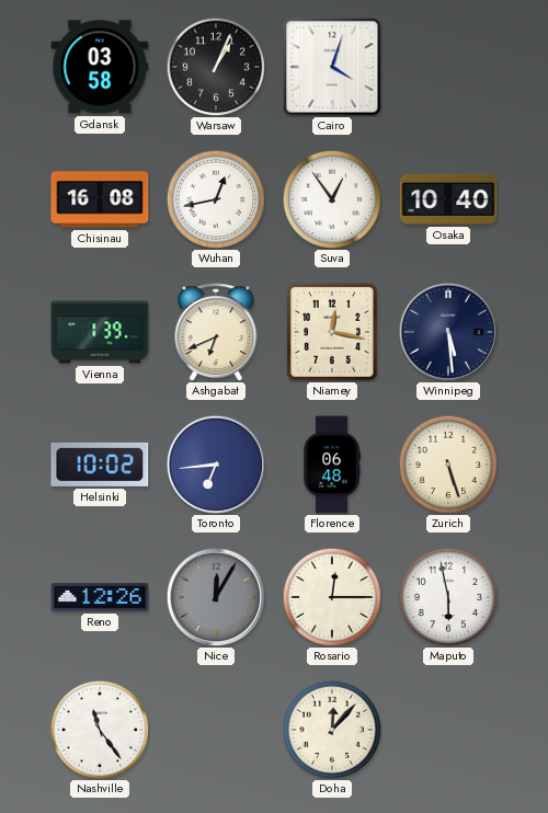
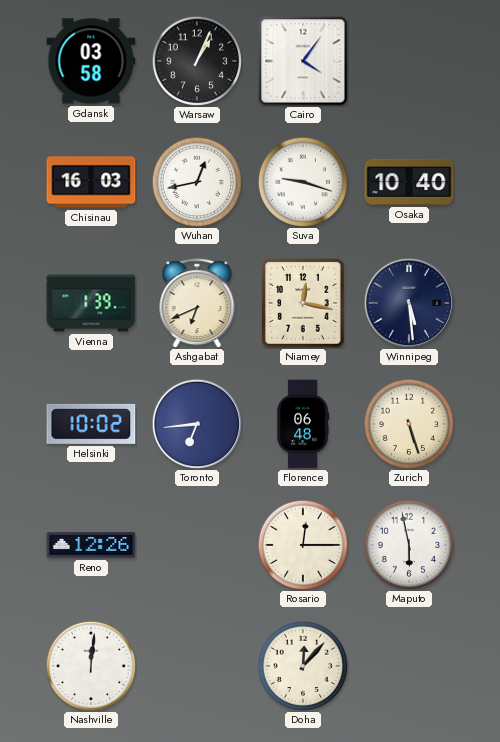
Cairo: 4:03 -> 4:06
Chisinau: 16:08 -> 16:03
Suva: 12:54 -> 9:18
Nice: 12:05 -> none
Nashville: 11:24 -> 12:01
